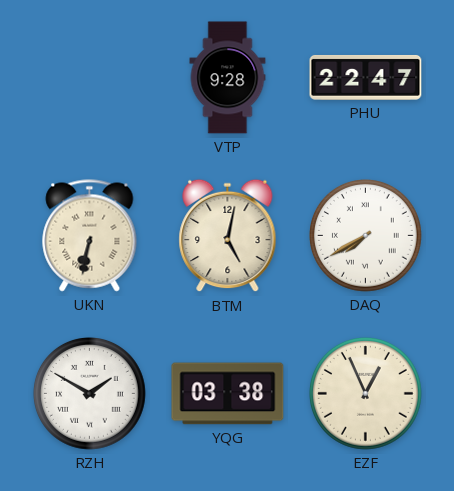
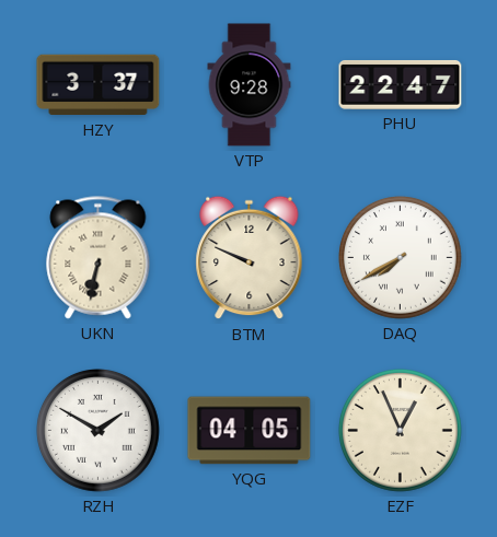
HZY: none -> 3:37
BTM: 5:02 -> 9:49
YQG: 03:38 -> 04:05
